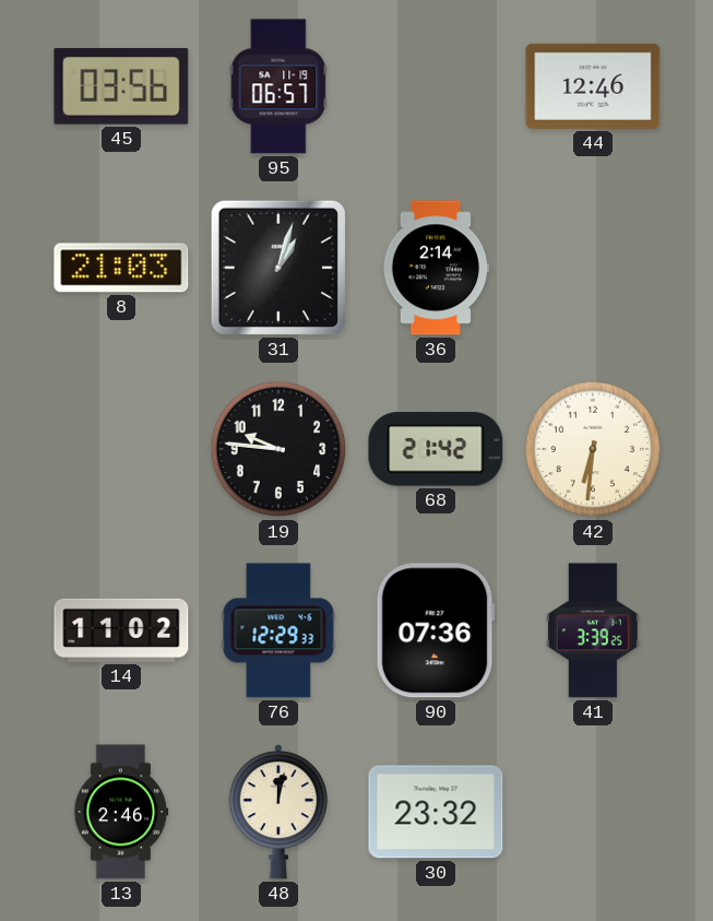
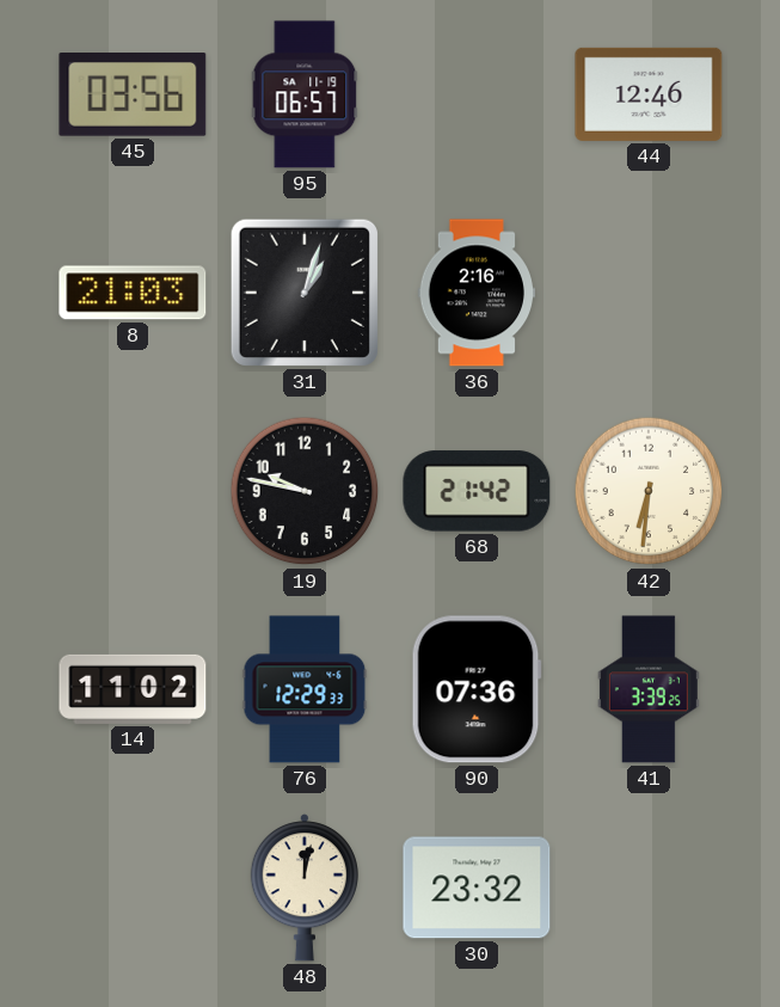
36: 2:14 -> 2:16
19: 9:46 -> 9:47
13: 2:46 -> none
